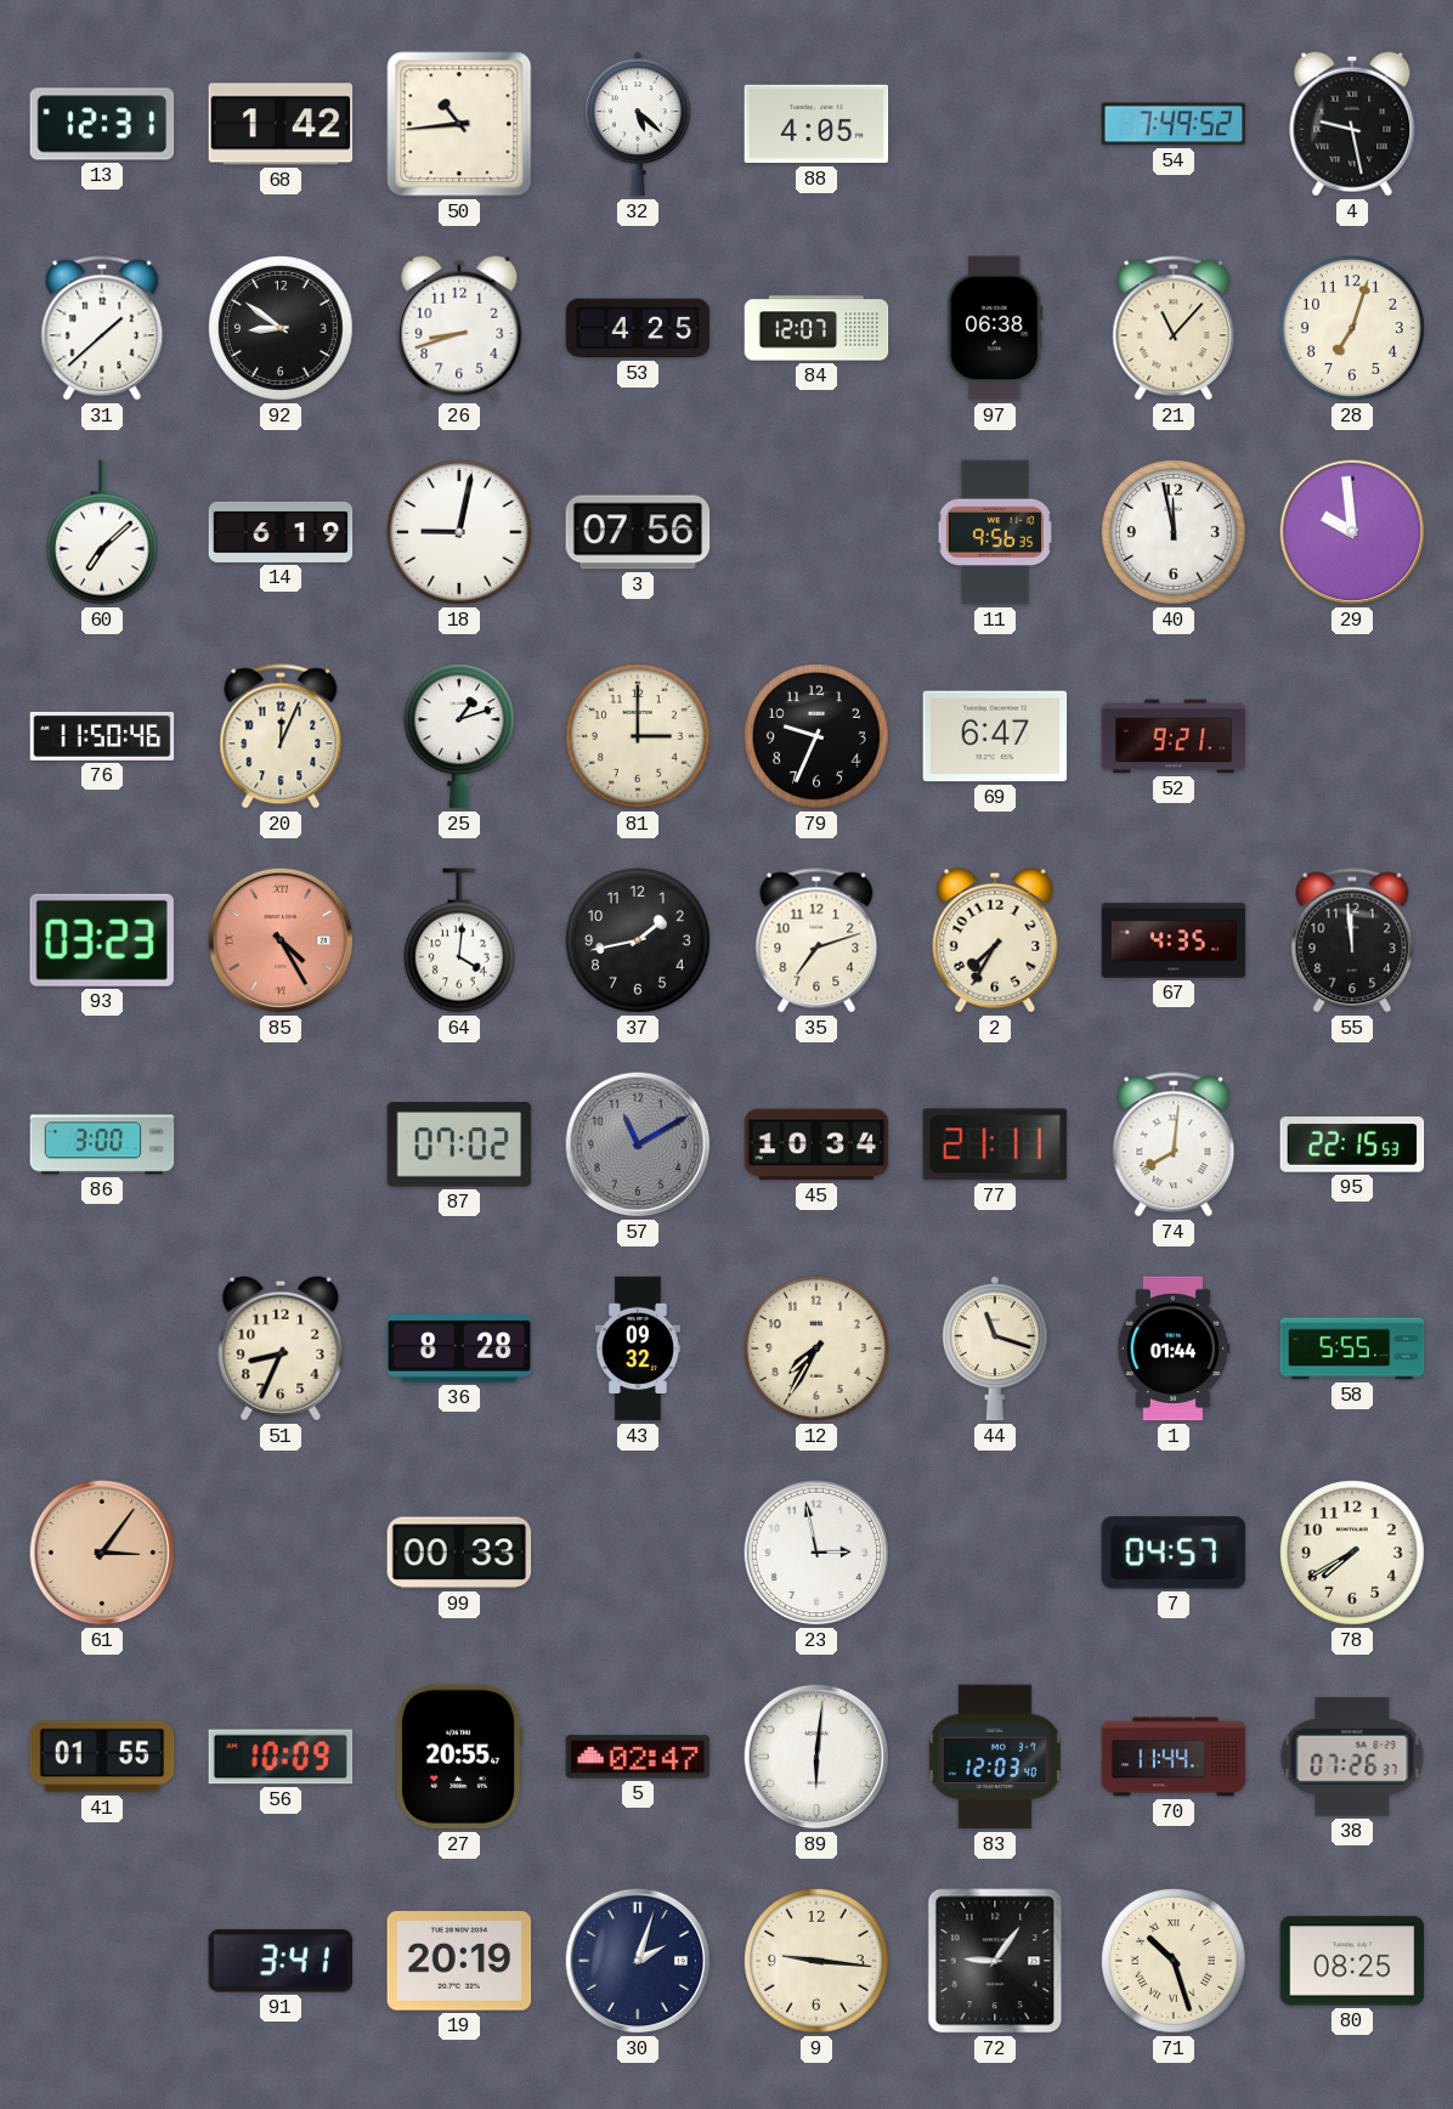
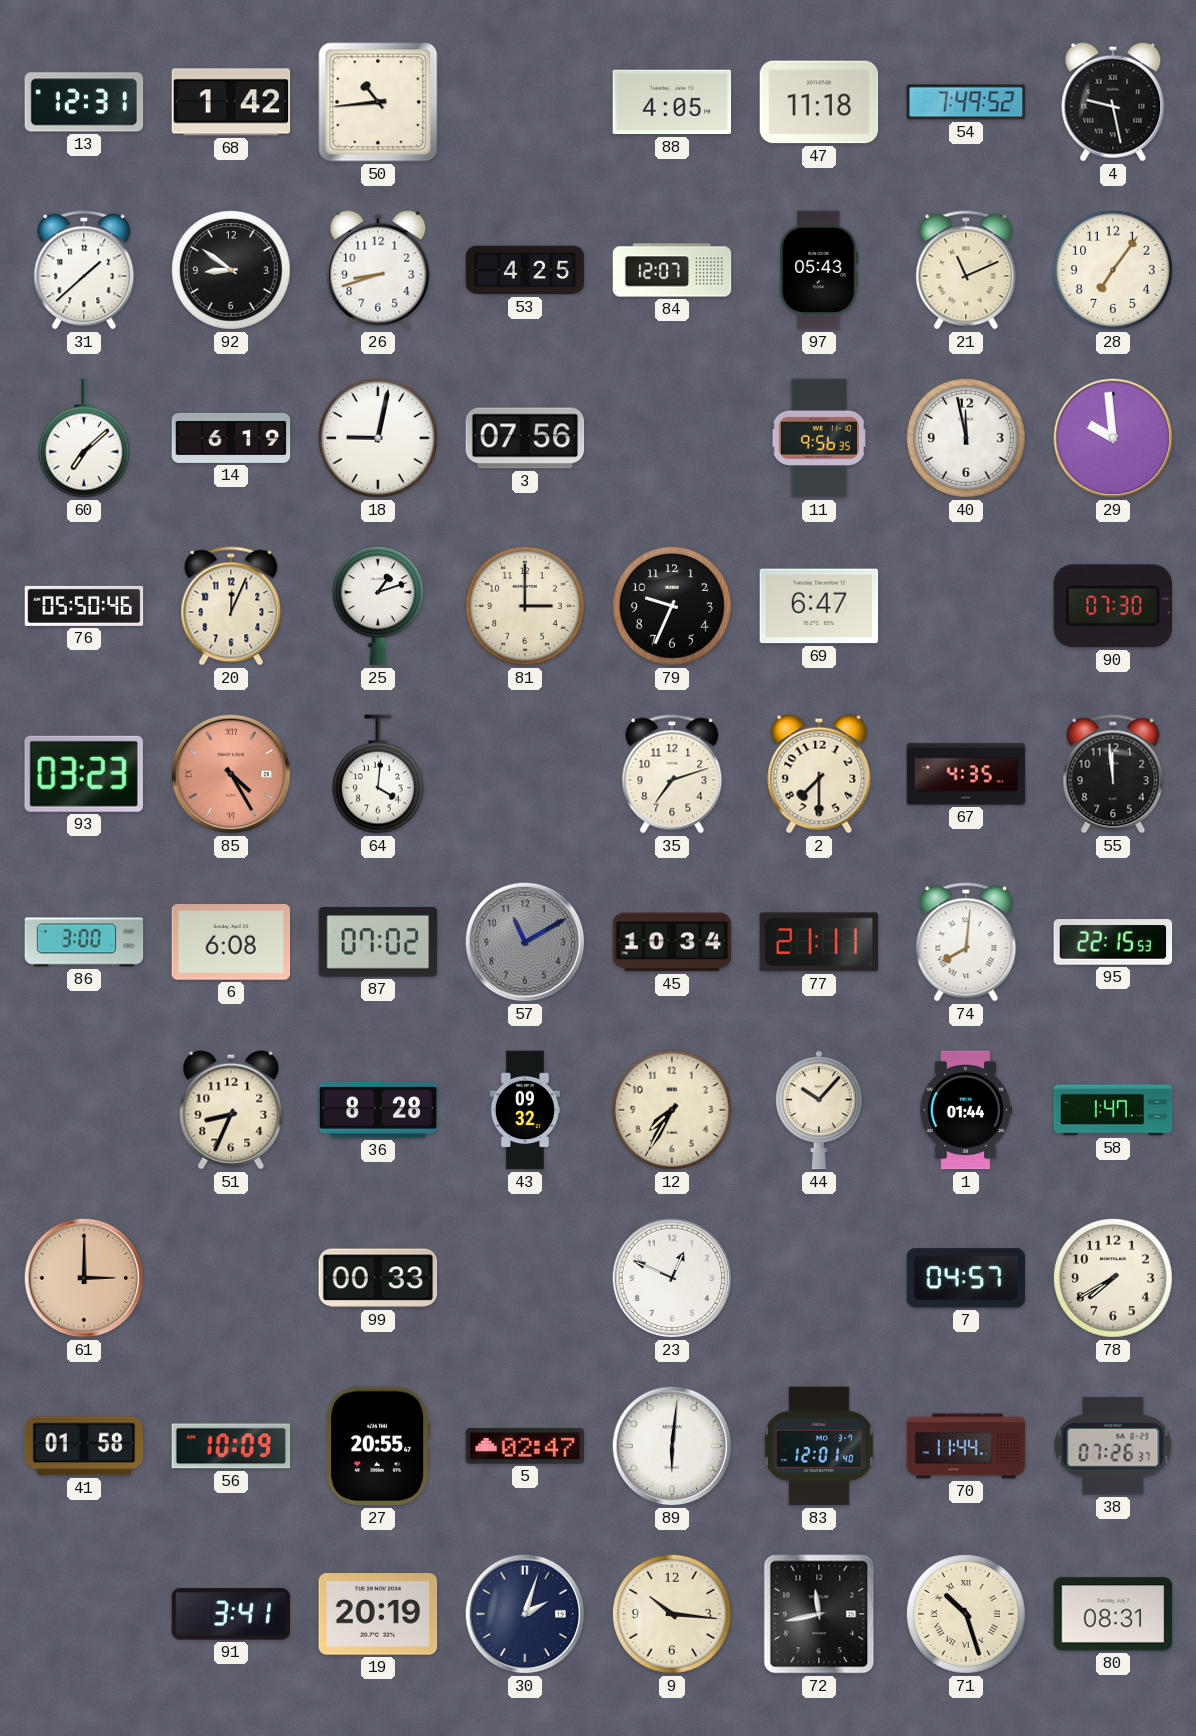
32: 5:22 -> none
47: none -> 11:18
97: 06:38 -> 05:43
21: 11:07 -> 11:11
28: 7:03 -> 7:06
76: 11:50 -> 05:50
52: 9:21 -> none
90: none -> 07:30
37: 1:43 -> none
2: 7:35 -> 7:30
6: none -> 6:08
44: 11:18 -> 10:07
58: 5:55 -> 1:47
61: 3:06 -> 3:00
23: 2:58 -> 12:49
41: 01:55 -> 01:58
83: 12:03 -> 12:01
9: 9:16 -> 10:16
72: 9:06 -> 11:43
80: 08:25 -> 08:31
